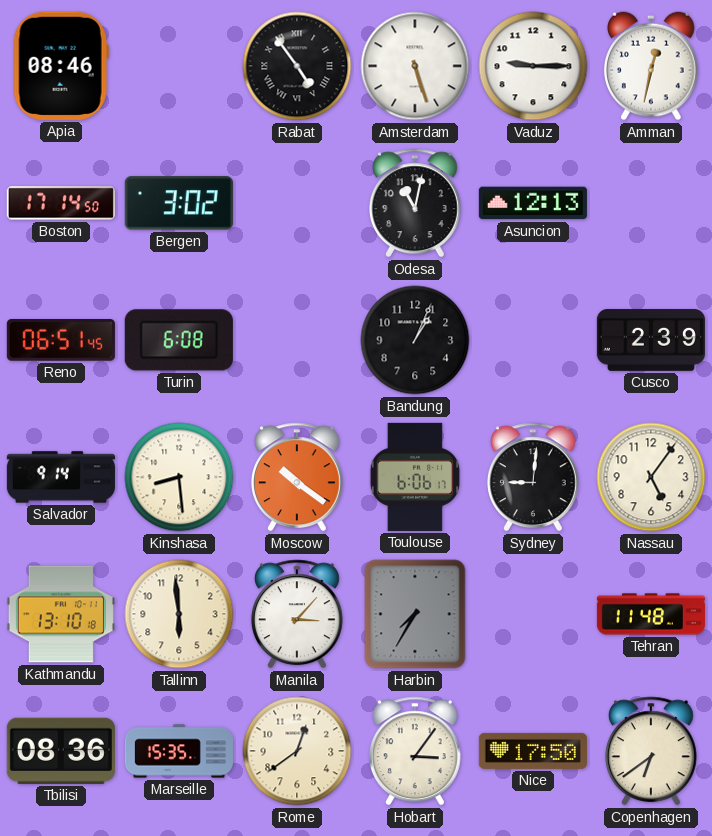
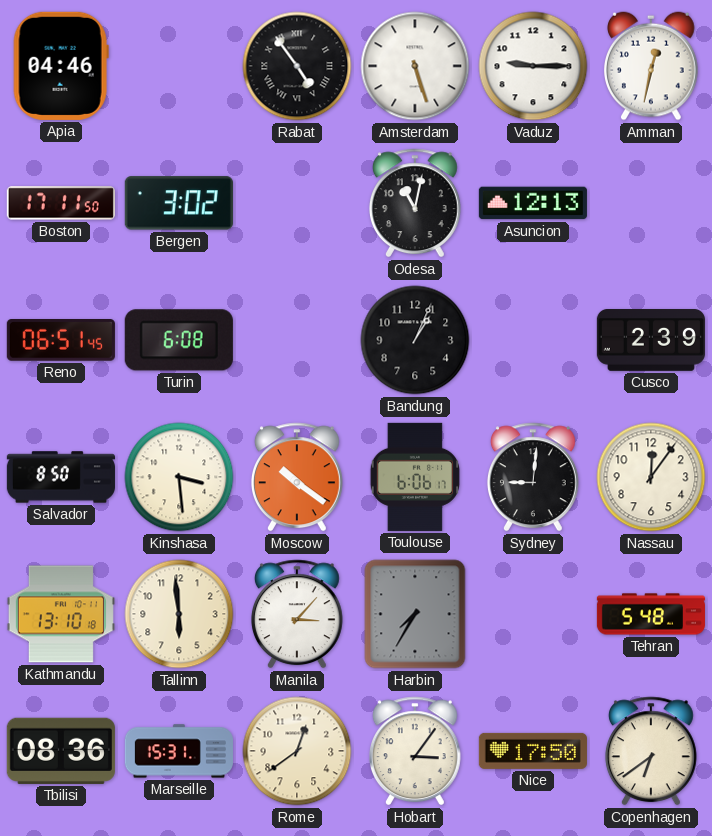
Apia: 08:46 -> 04:46
Boston: 17:14 -> 17:11
Salvador: 9:14 -> 8:50
Kinshasa: 8:29 -> 3:29
Nassau: 5:06 -> 12:06
Tehran: 11:48 -> 5:48
Marseille: 15:35 -> 15:31
